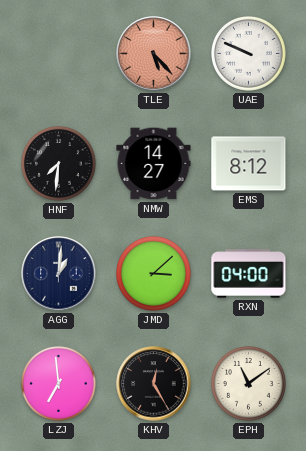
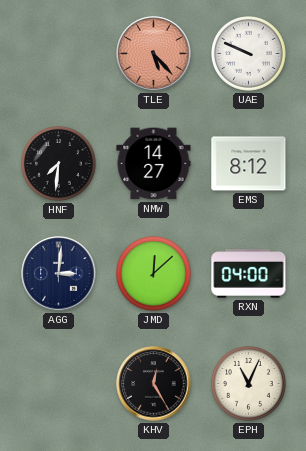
AGG: 1:01 -> 3:01
JMD: 3:08 -> 12:08
LZJ: 6:59 -> none
EPH: 11:09 -> 11:04
